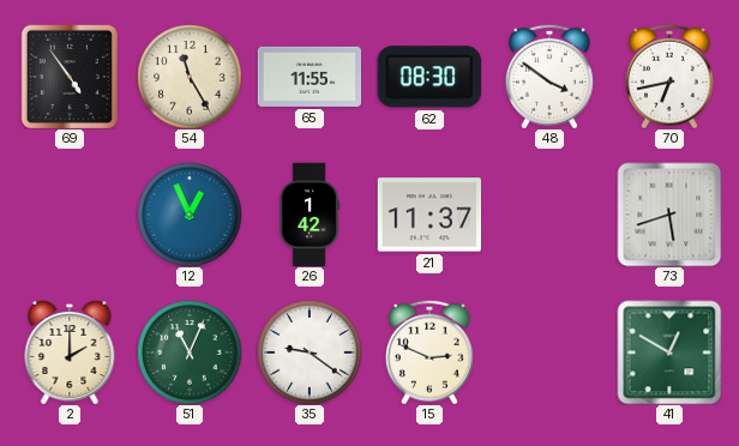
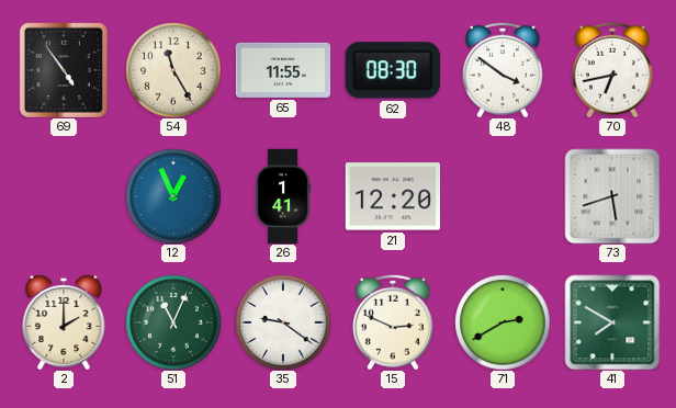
26: 1:42 -> 1:41
21: 11:37 -> 12:20
71: none -> 2:40
41: 12:50 -> 7:50
